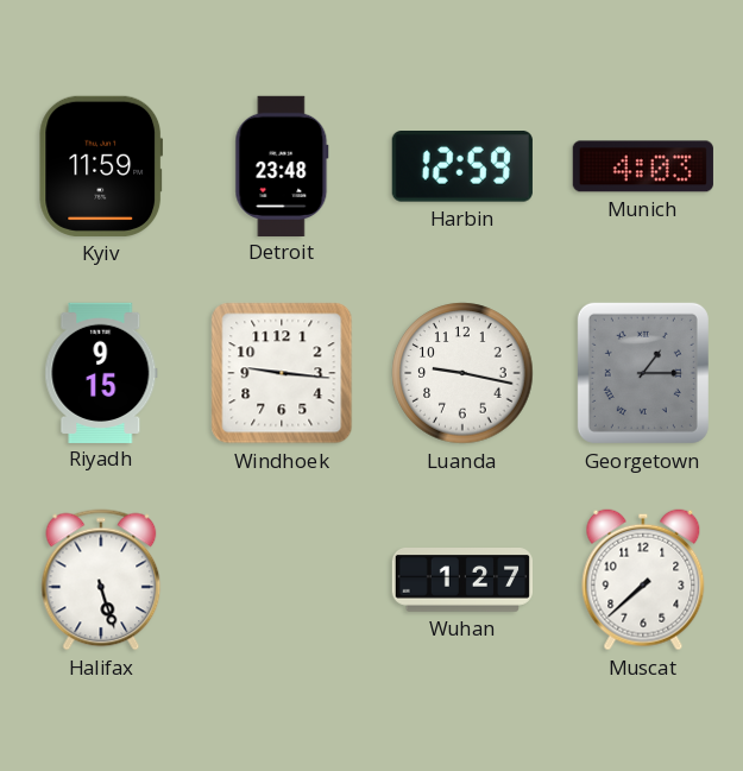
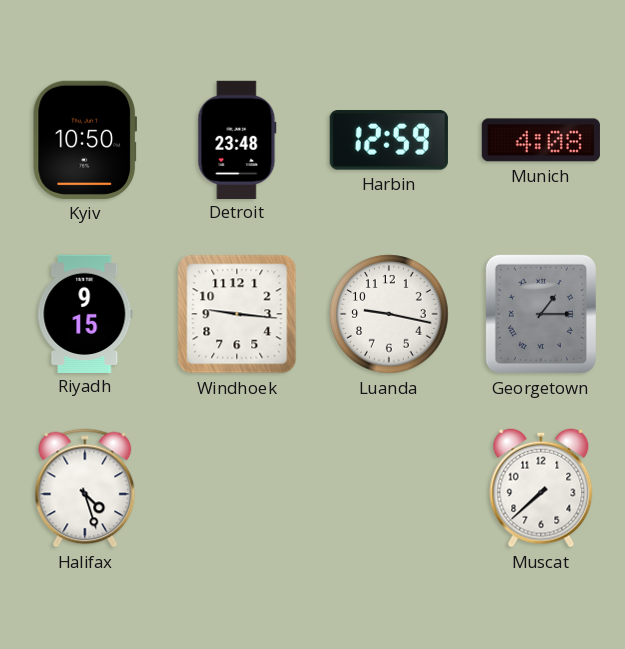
Kyiv: 11:59 -> 10:50
Munich: 4:03 -> 4:08
Halifax: 5:27 -> 4:27
Wuhan: 1:27 -> none
